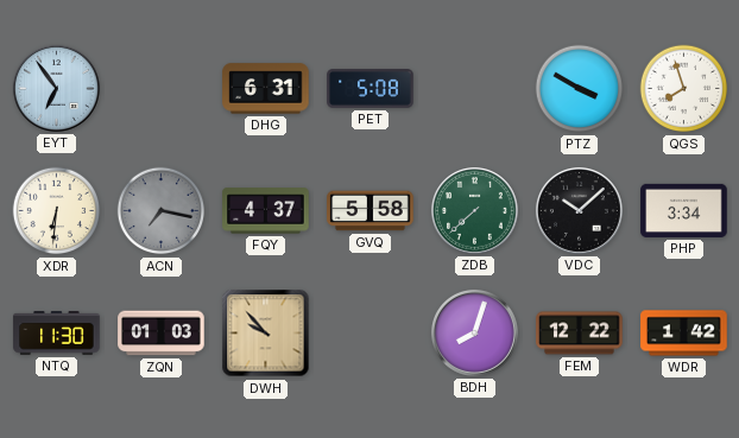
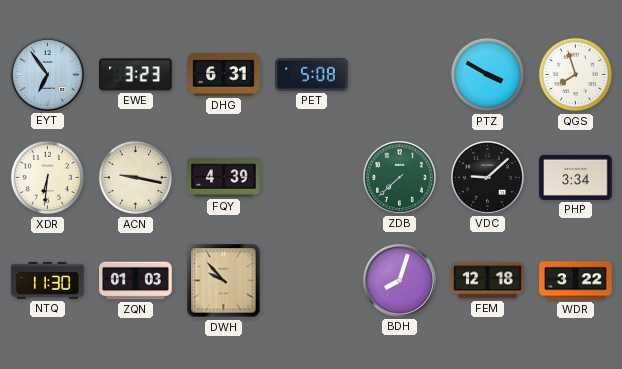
EWE: none -> 3:23
ACN: 7:17 -> 9:17
ACN dial: grey -> cream
FQY: 4:37 -> 4:39
GVQ: 5:58 -> none
VDC: 10:08 -> 9:08
FEM: 12:22 -> 12:18
WDR: 1:42 -> 3:22
